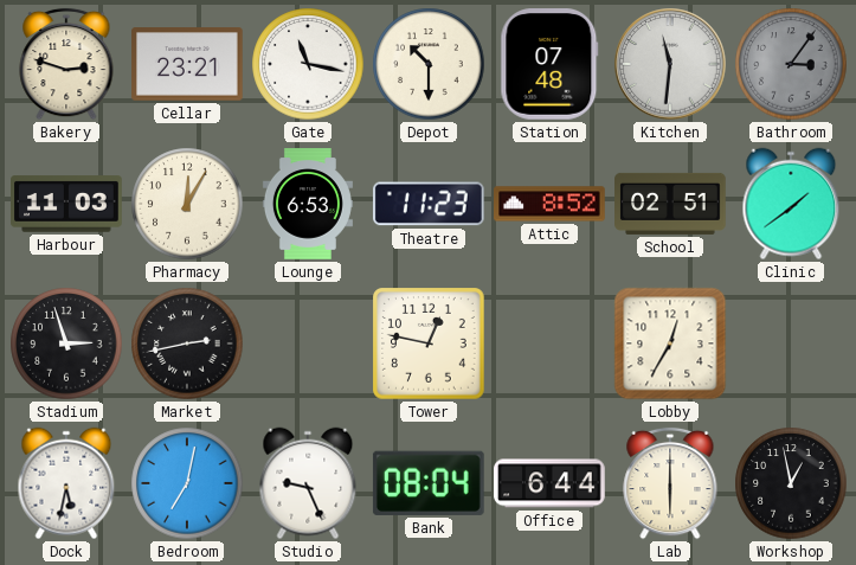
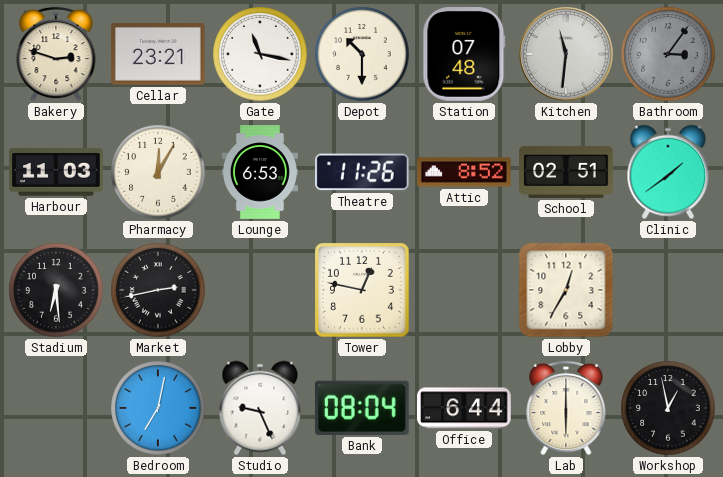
Theatre: 11:23 -> 11:26
Stadium: 2:57 -> 6:29
Dock: 5:32 -> none
